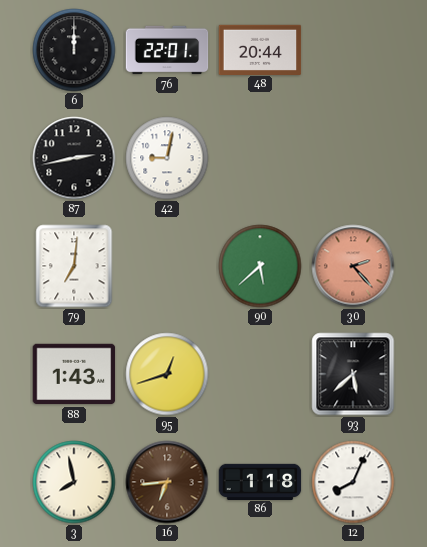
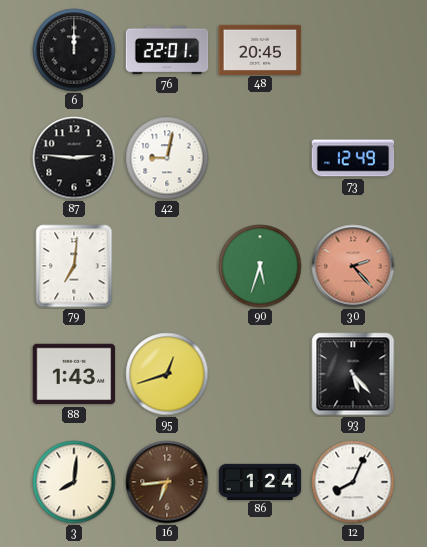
48: 20:44 -> 20:45
87: 2:43 -> 2:46
73: none -> 12:49
90: 5:38 -> 5:33
93: 5:38 -> 5:23
3: 7:58 -> 8:01
86: 1:18 -> 1:24
